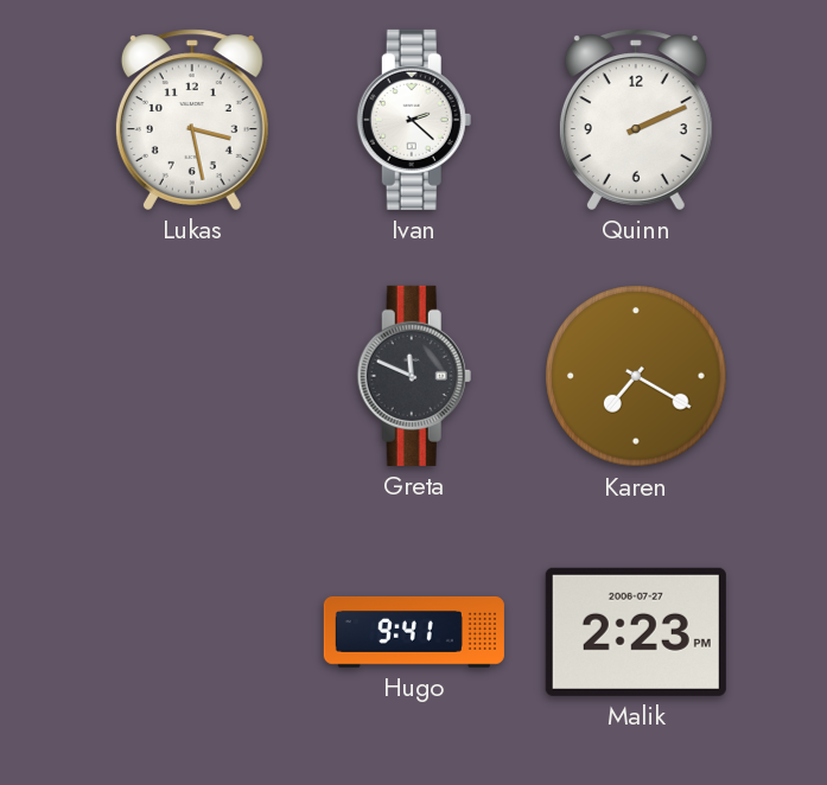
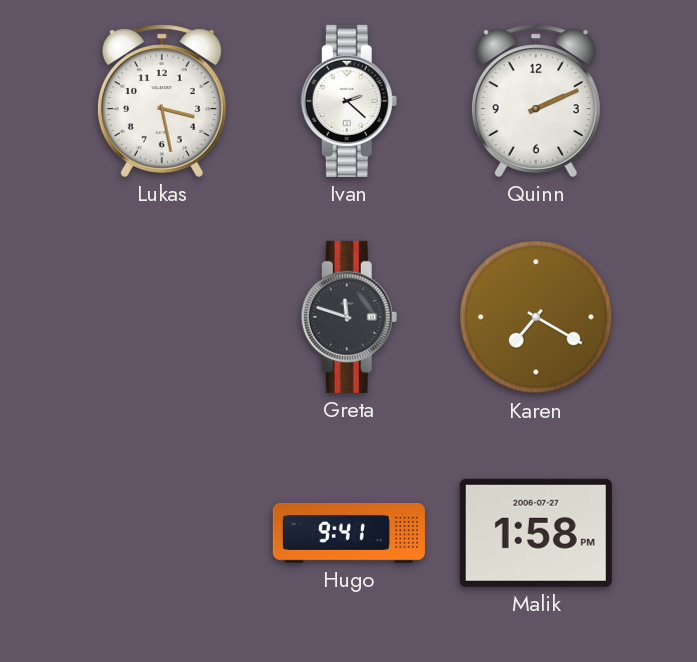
Greta: 11:49 -> 11:48
Malik: 2:23 -> 1:58
